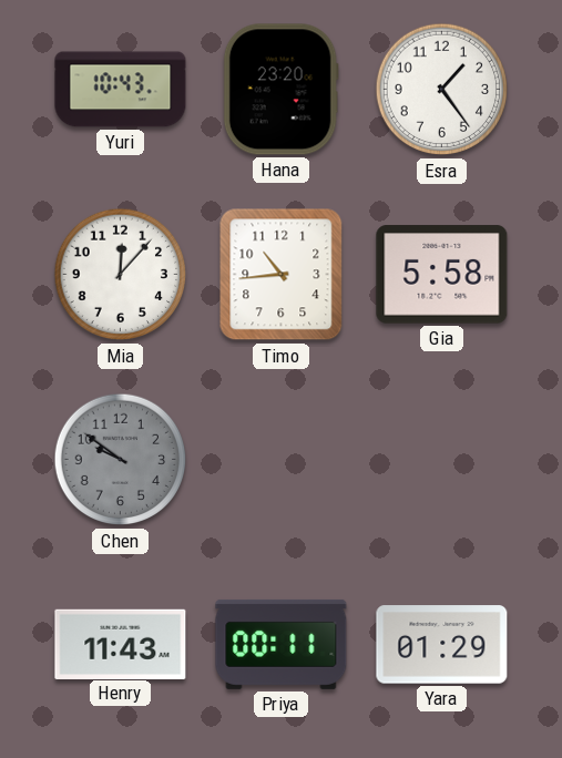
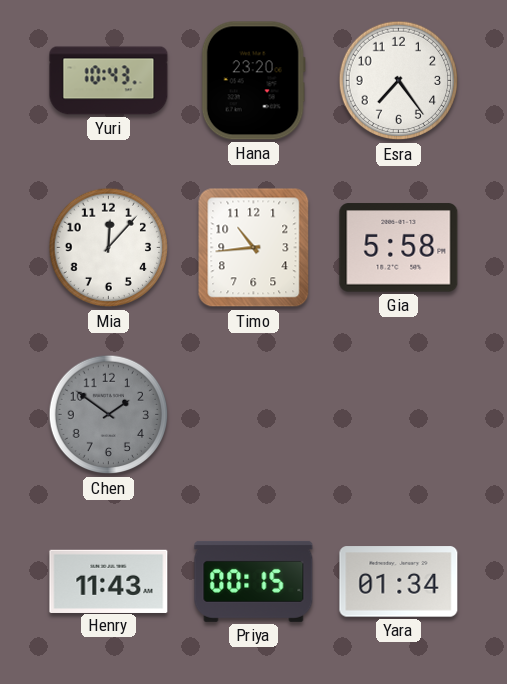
Esra: 1:24 -> 7:24
Chen: 9:51 -> 1:51
Priya: 00:11 -> 00:15
Yara: 01:29 -> 01:34
